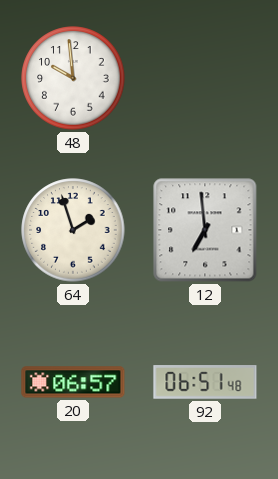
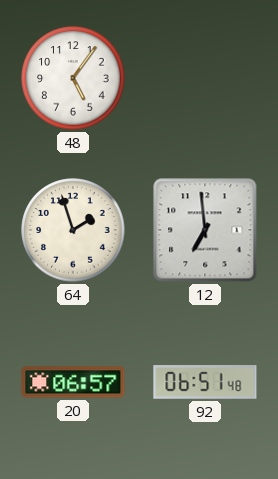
48: 9:59 -> 5:06
